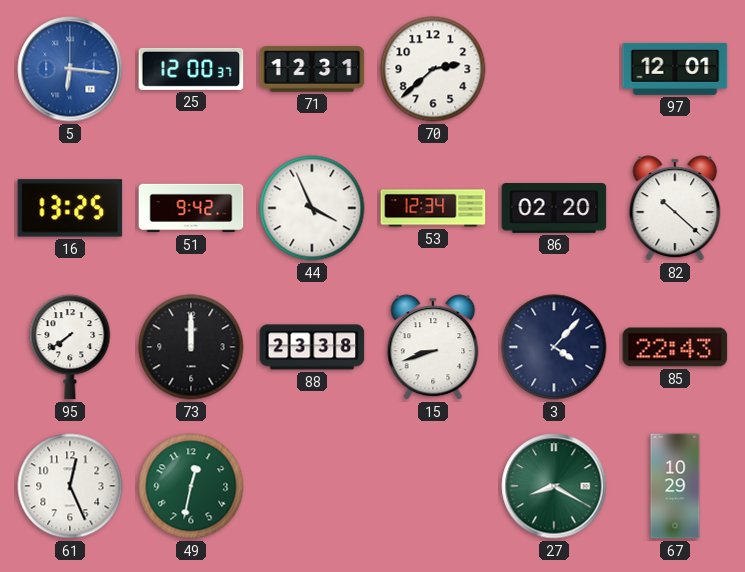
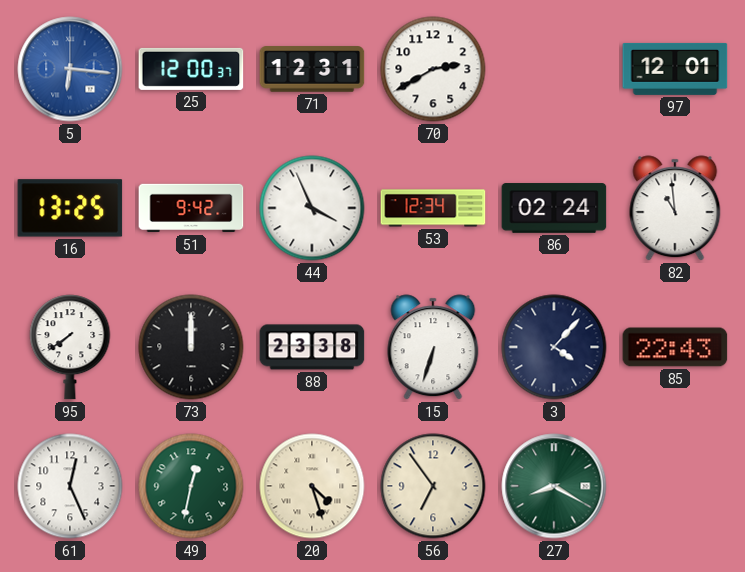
70: 2:38 -> 2:40
86: 02:20 -> 02:24
82: 10:22 -> 10:59
15: 8:42 -> 6:33
20: none -> 4:27
56: none -> 6:54
67: 10:29 -> none
